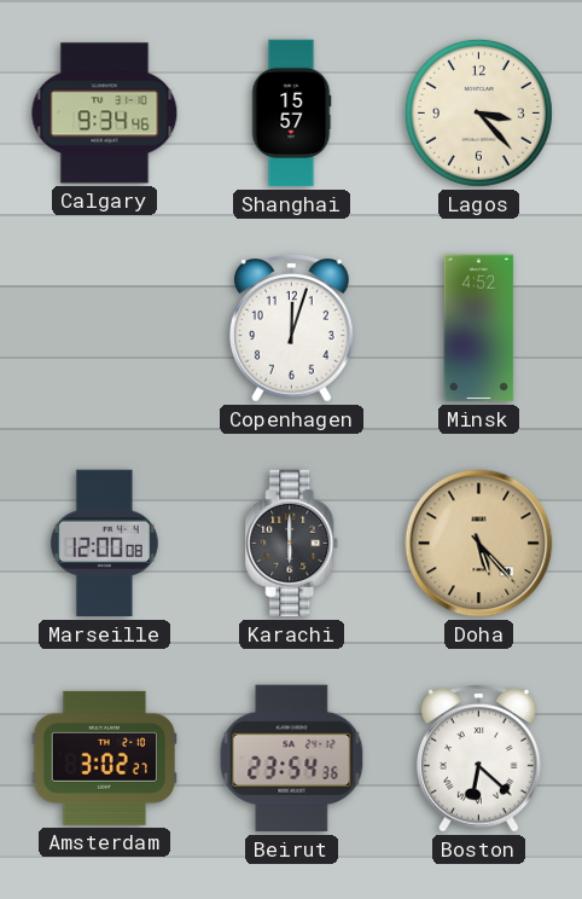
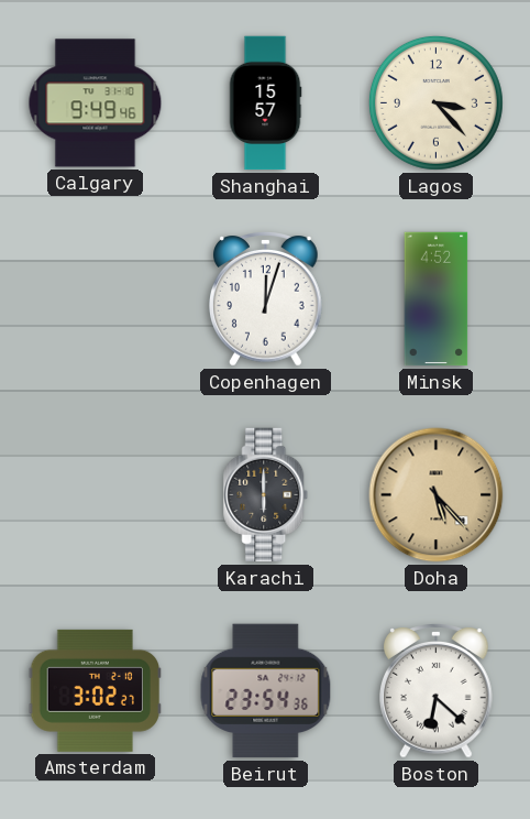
Calgary: 9:34 -> 9:49
Marseille: 12:00 -> none
